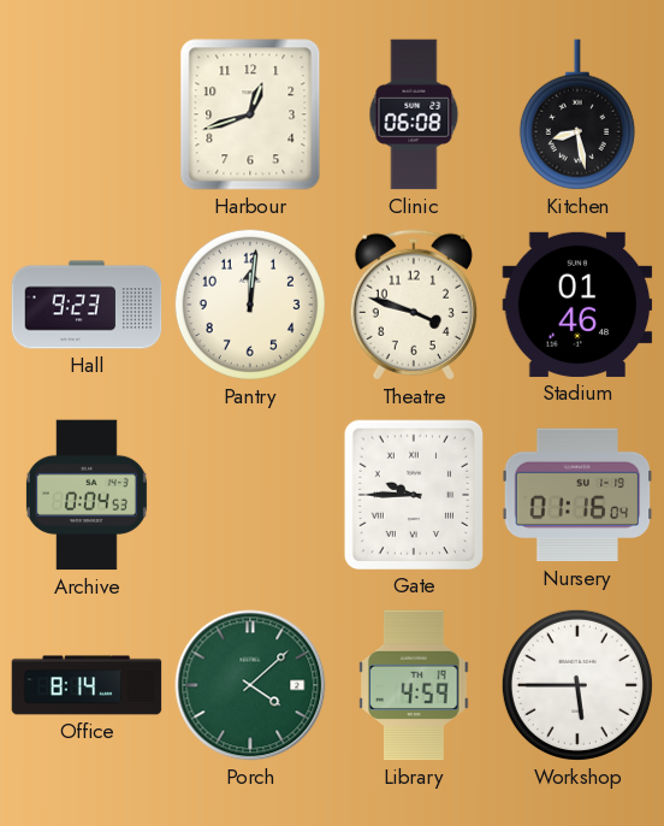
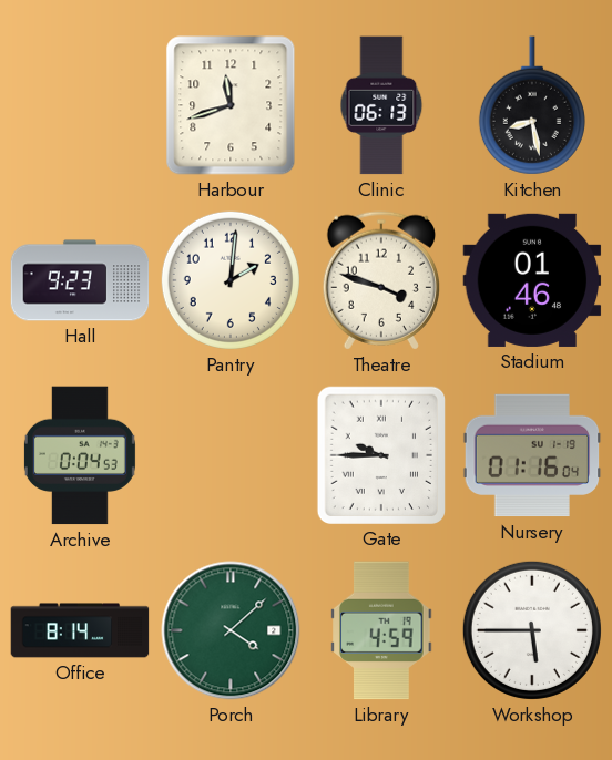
Harbour: 12:42 -> 11:42
Clinic: 06:08 -> 06:13
Pantry: 12:01 -> 2:01
